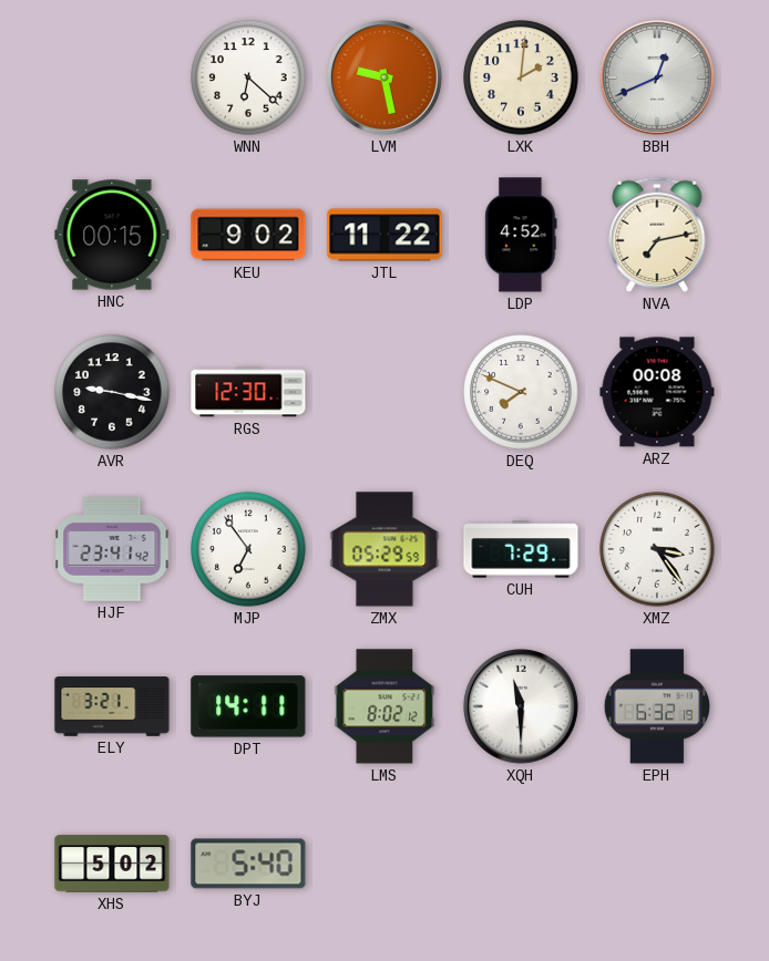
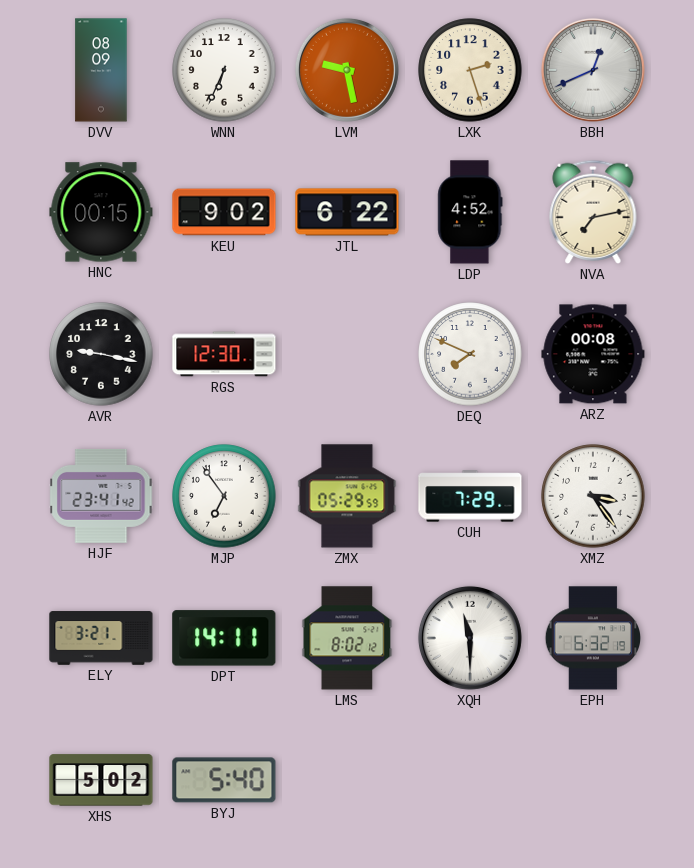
DVV: none -> 08:09
WNN: 6:22 -> 6:34
LXK: 2:01 -> 2:27
JTL: 11:22 -> 6:22
